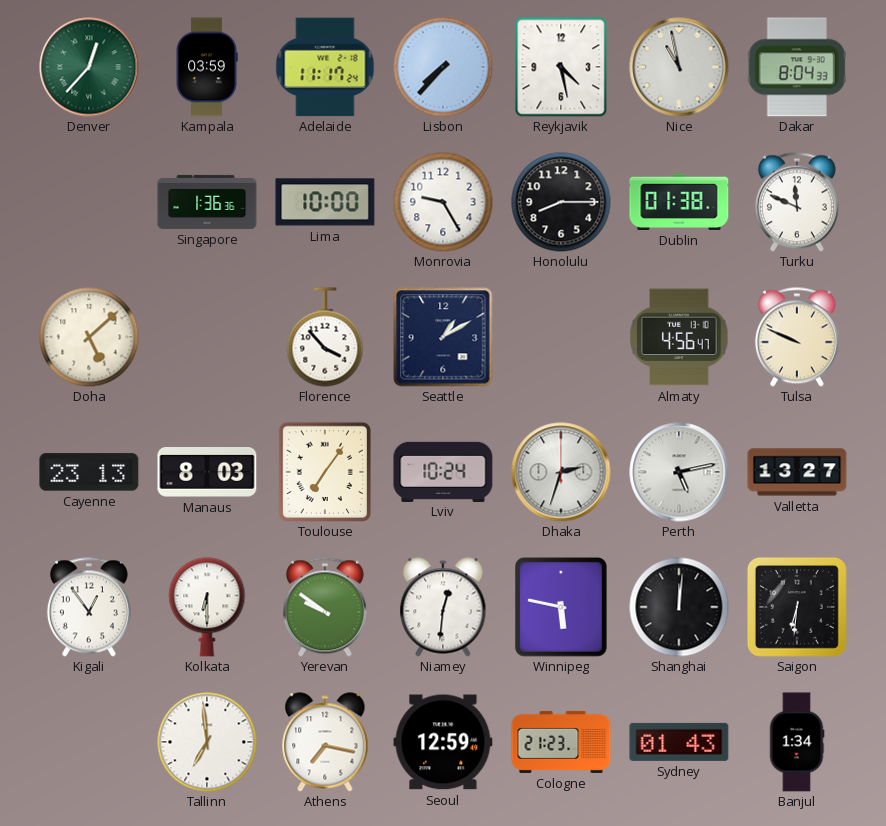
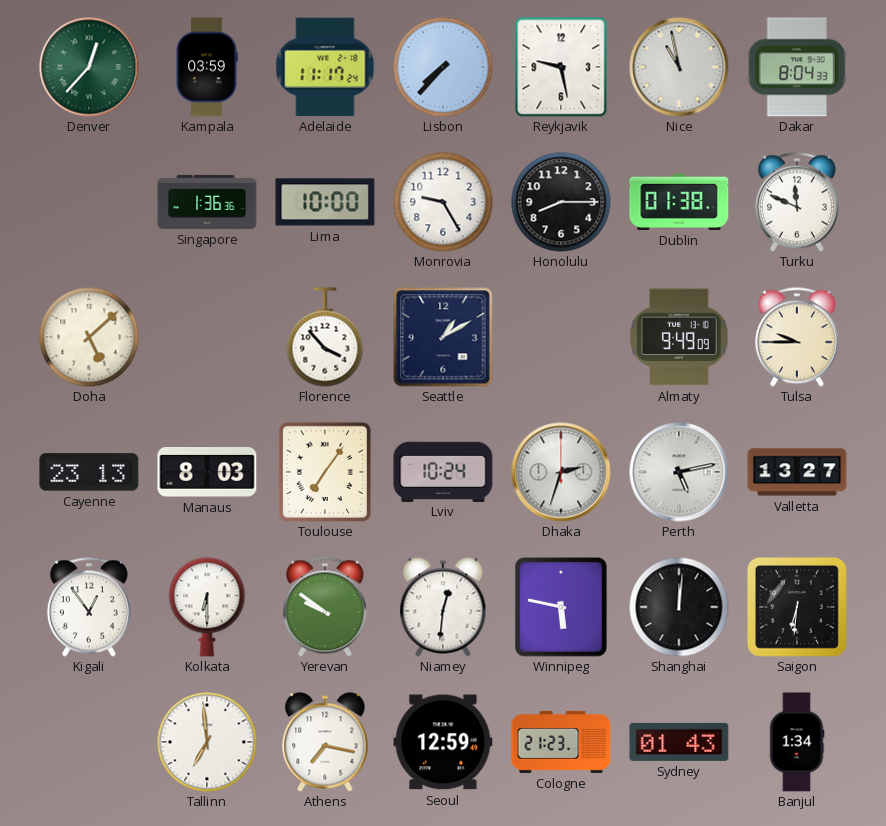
Reykjavik: 4:28 -> 9:28
Almaty: 4:56 -> 9:49
Tulsa: 9:49 -> 9:45
